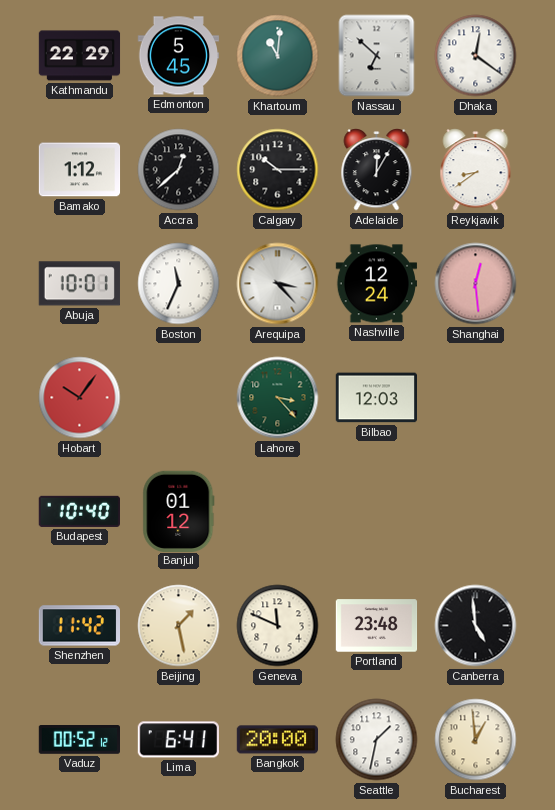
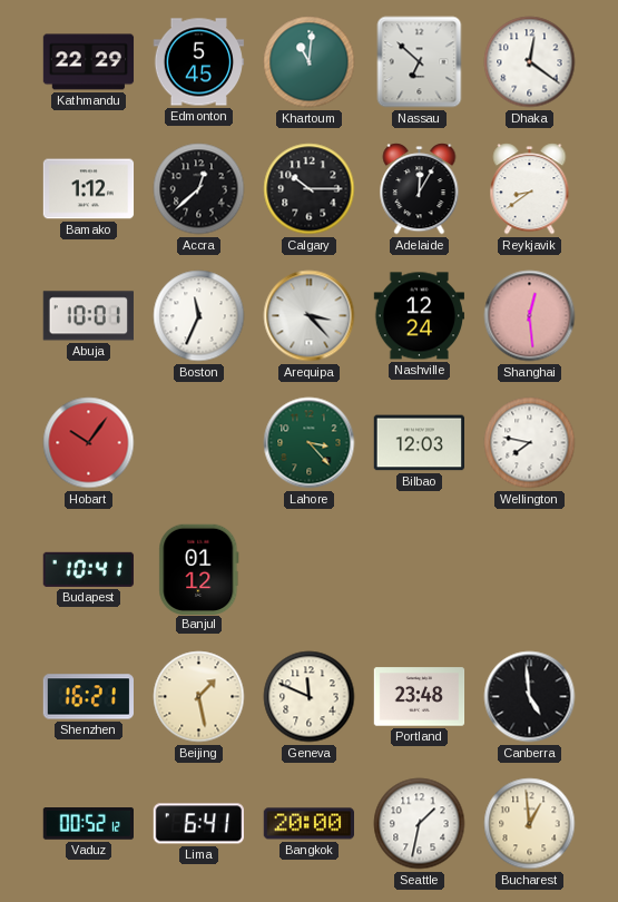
Wellington: none -> 7:47
Budapest: 10:40 -> 10:41
Shenzhen: 11:42 -> 16:21
